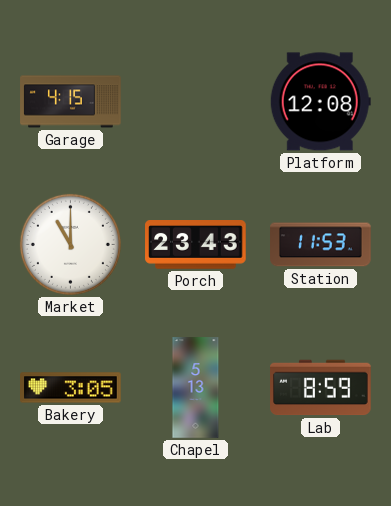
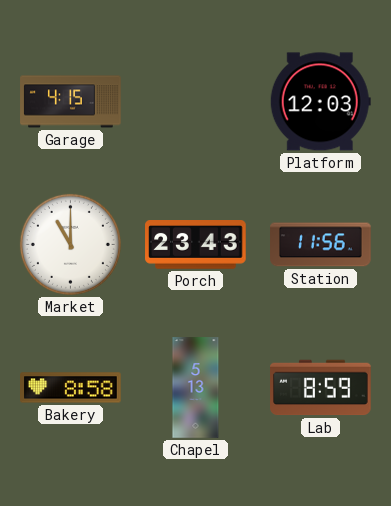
Platform: 12:08 -> 12:03
Station: 11:53 -> 11:56
Bakery: 3:05 -> 8:58
